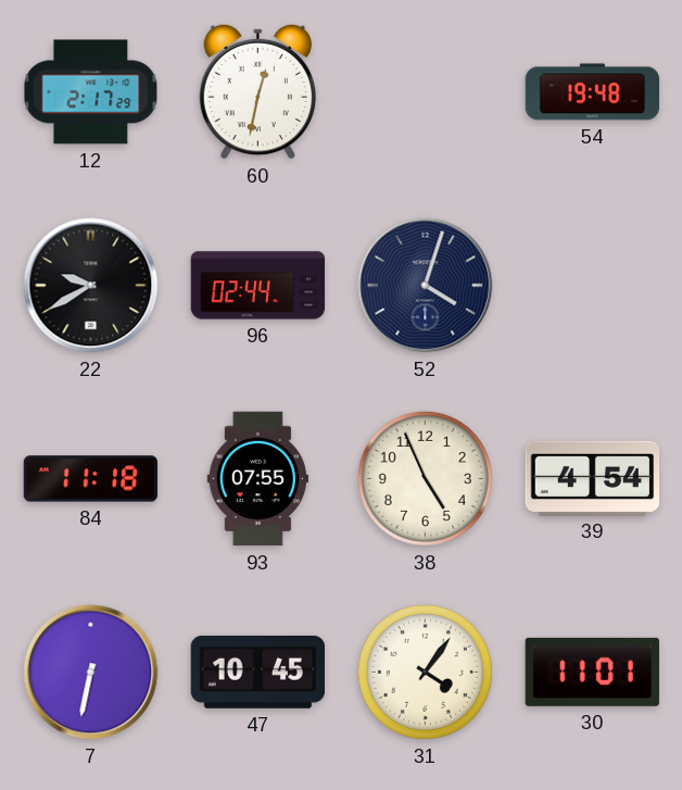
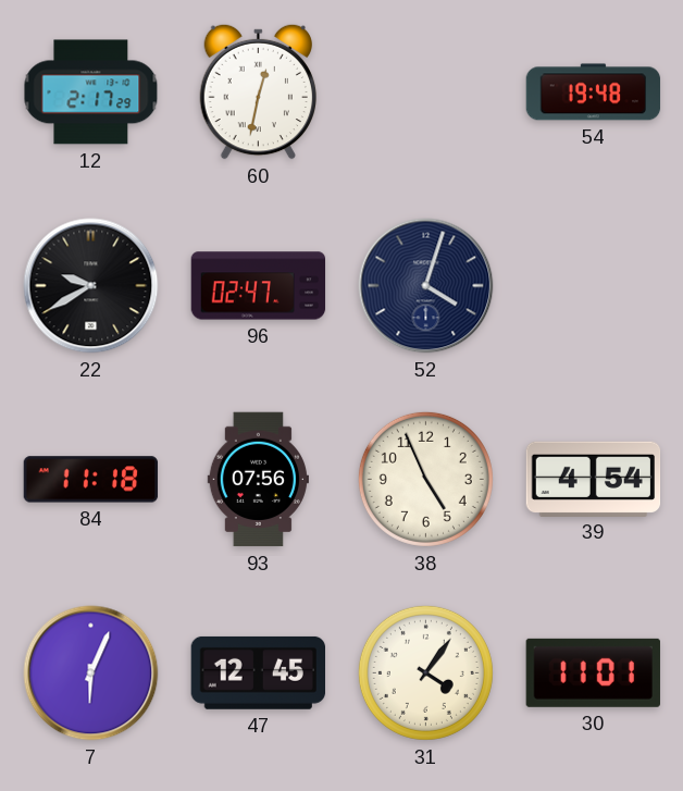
96: 02:44 -> 02:47
93: 07:55 -> 07:56
7: 6:32 -> 6:04
47: 10:45 -> 12:45
